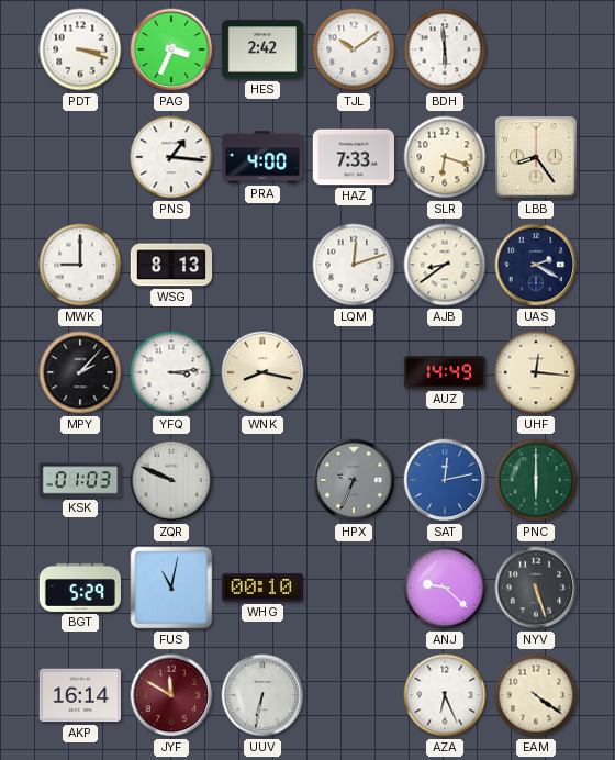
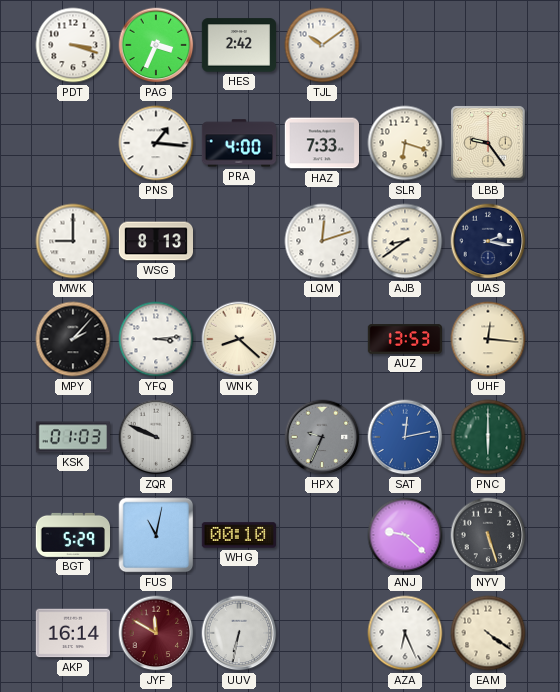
BDH: 5:59 -> none
LBB: 8:24 -> 9:24
UAS: 2:20 -> 2:17
WNK: 8:17 -> 8:22
AUZ: 14:49 -> 13:53
